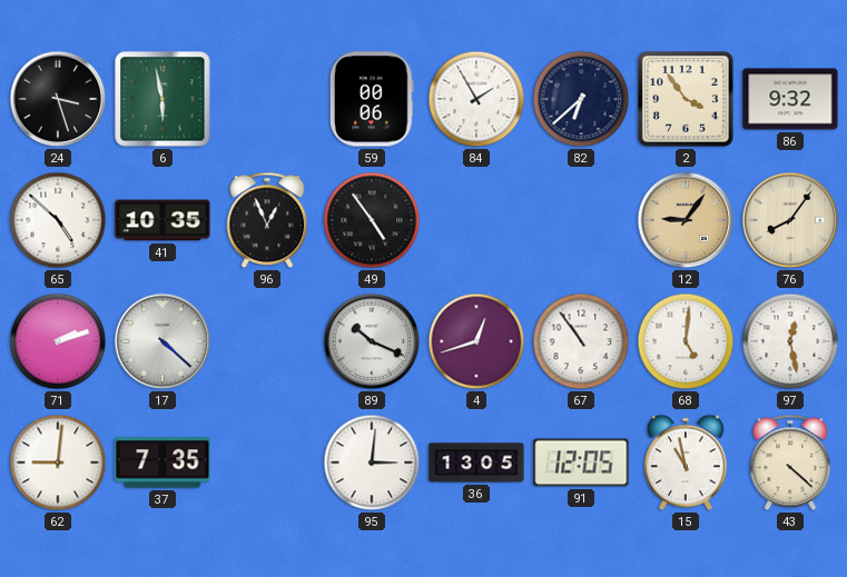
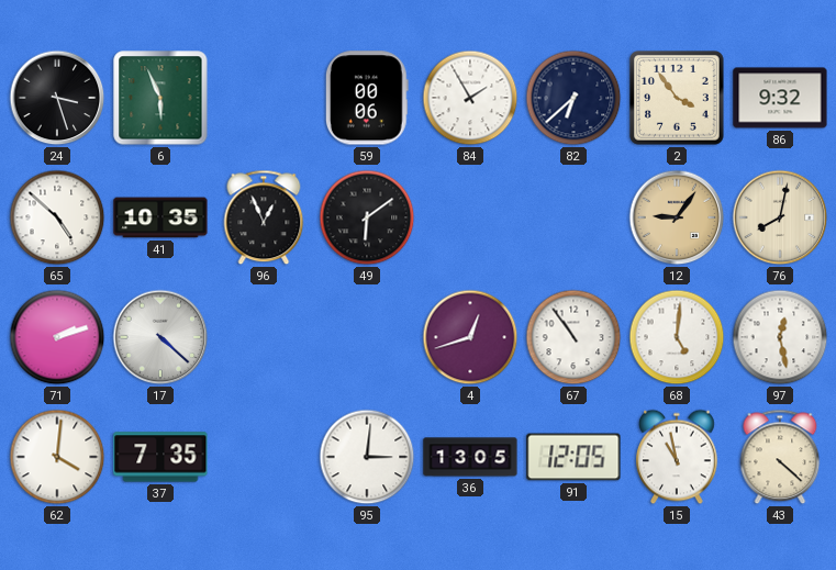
6: 5:58 -> 5:56
49: 4:54 -> 6:09
76: 8:06 -> 8:02
89: 10:19 -> none
62: 9:01 -> 4:01
